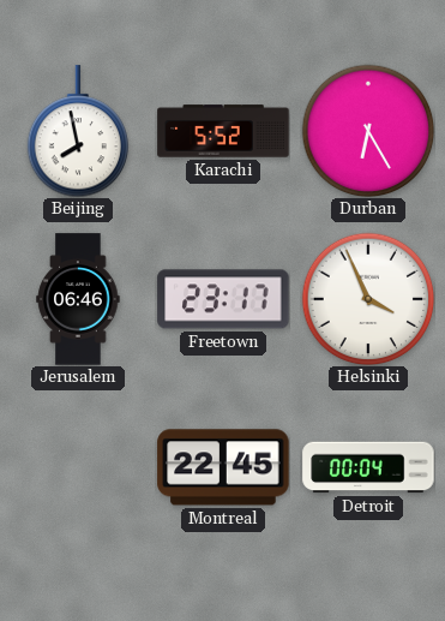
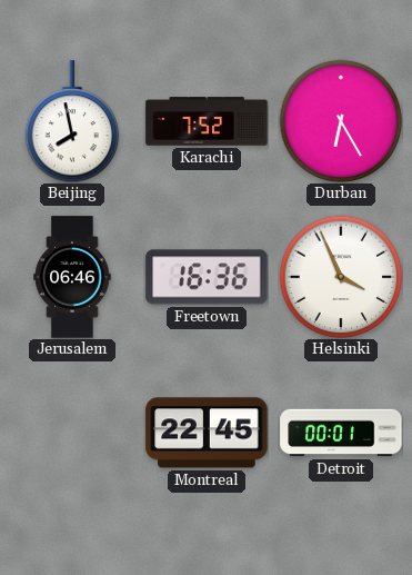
Karachi: 5:52 -> 7:52
Freetown: 23:17 -> 16:36
Detroit: 00:04 -> 00:01
